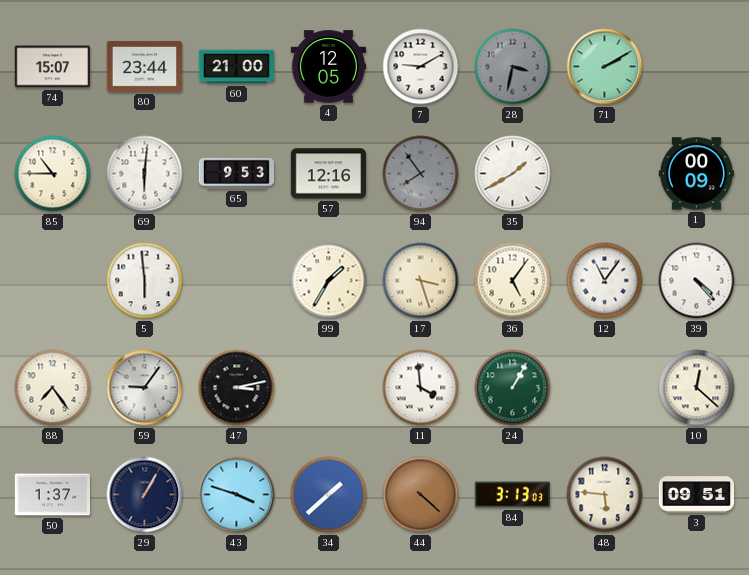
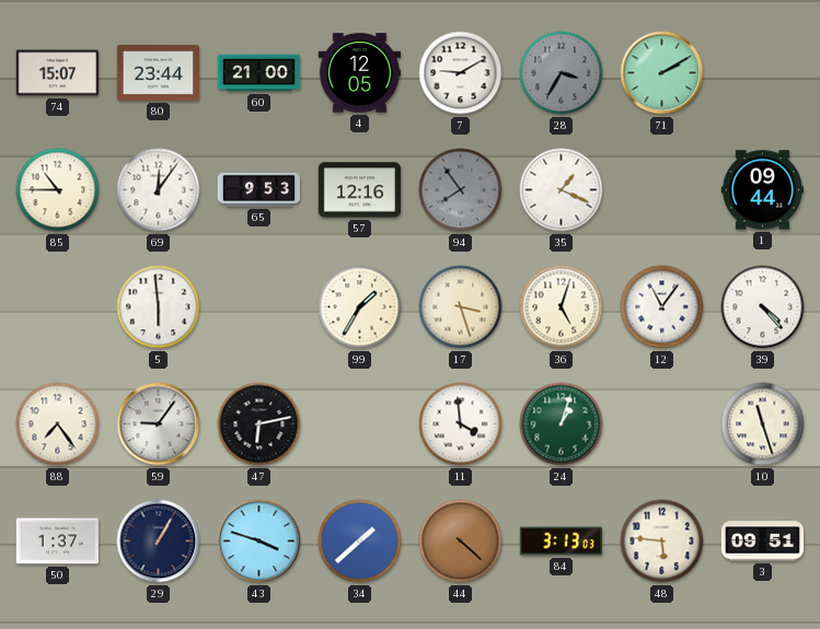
28: 3:32 -> 3:35
69: 6:01 -> 12:06
35: 1:40 -> 1:19
1: 00:09 -> 09:44
36: 5:06 -> 5:03
47: 3:13 -> 6:13
24: 1:05 -> 1:03
10: 12:22 -> 11:27
